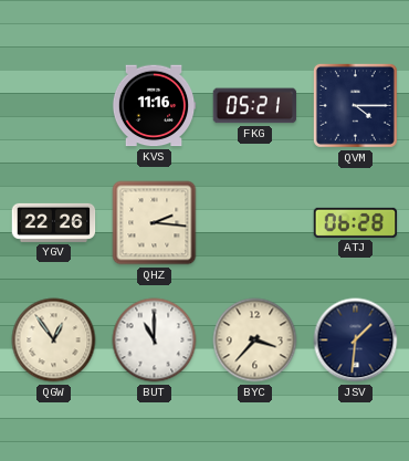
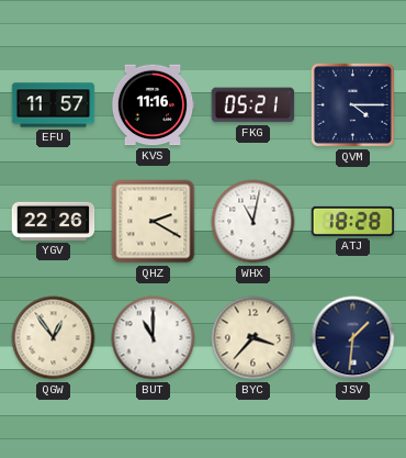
EFU: none -> 11:57
QHZ: 2:16 -> 2:20
WHX: none -> 11:02
ATJ: 06:28 -> 18:28
